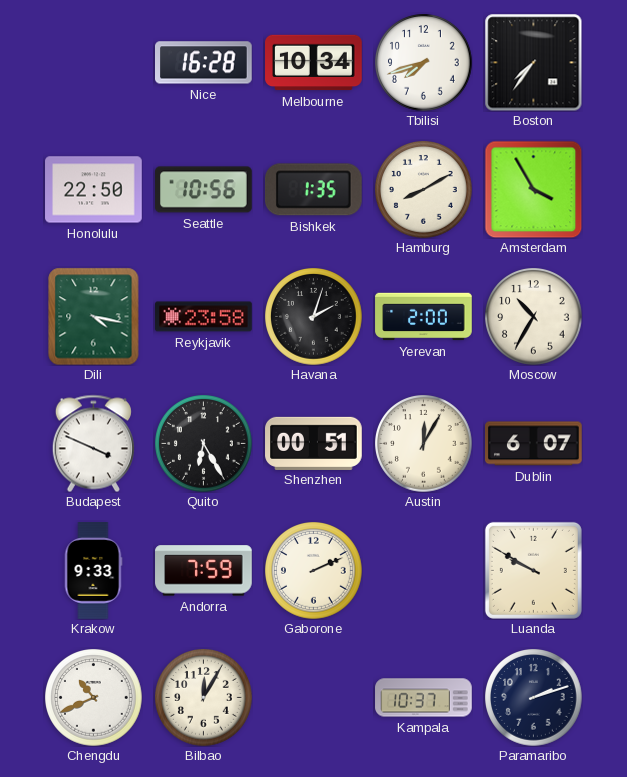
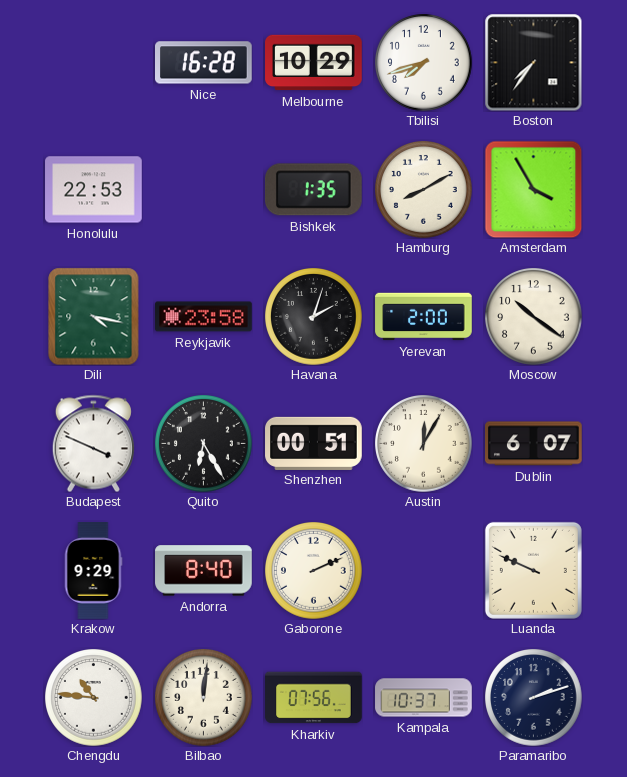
Melbourne: 10:34 -> 10:29
Honolulu: 22:50 -> 22:53
Seattle: 10:56 -> none
Moscow: 10:35 -> 10:21
Krakow: 9:33 -> 9:29
Andorra: 7:59 -> 8:40
Luanda: 9:50 -> 9:49
Chengdu: 10:41 -> 10:46
Bilbao: 12:05 -> 12:01
Kharkiv: none -> 07:56
